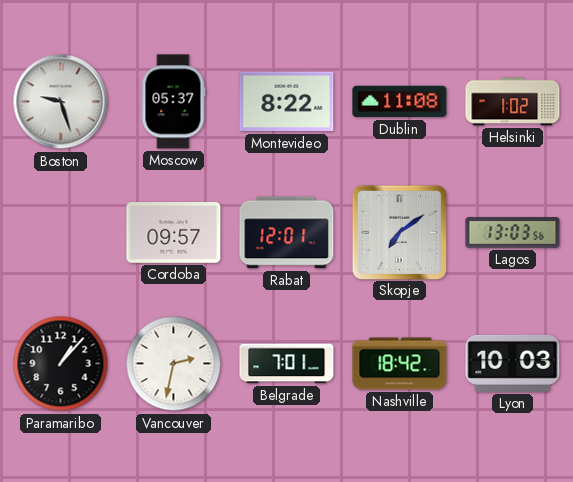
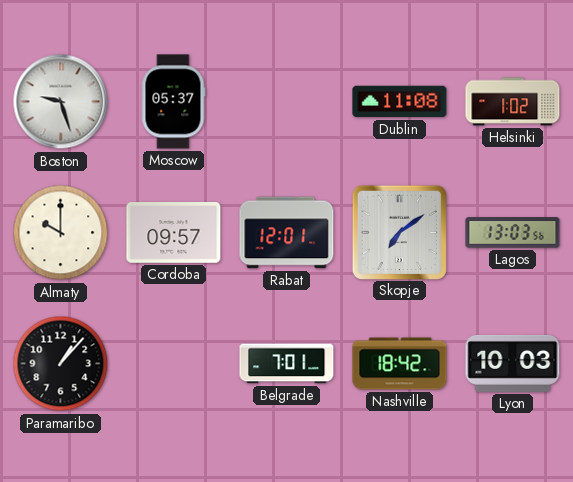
Montevideo: 8:22 -> none
Almaty: none -> 10:00
Vancouver: 2:32 -> none
